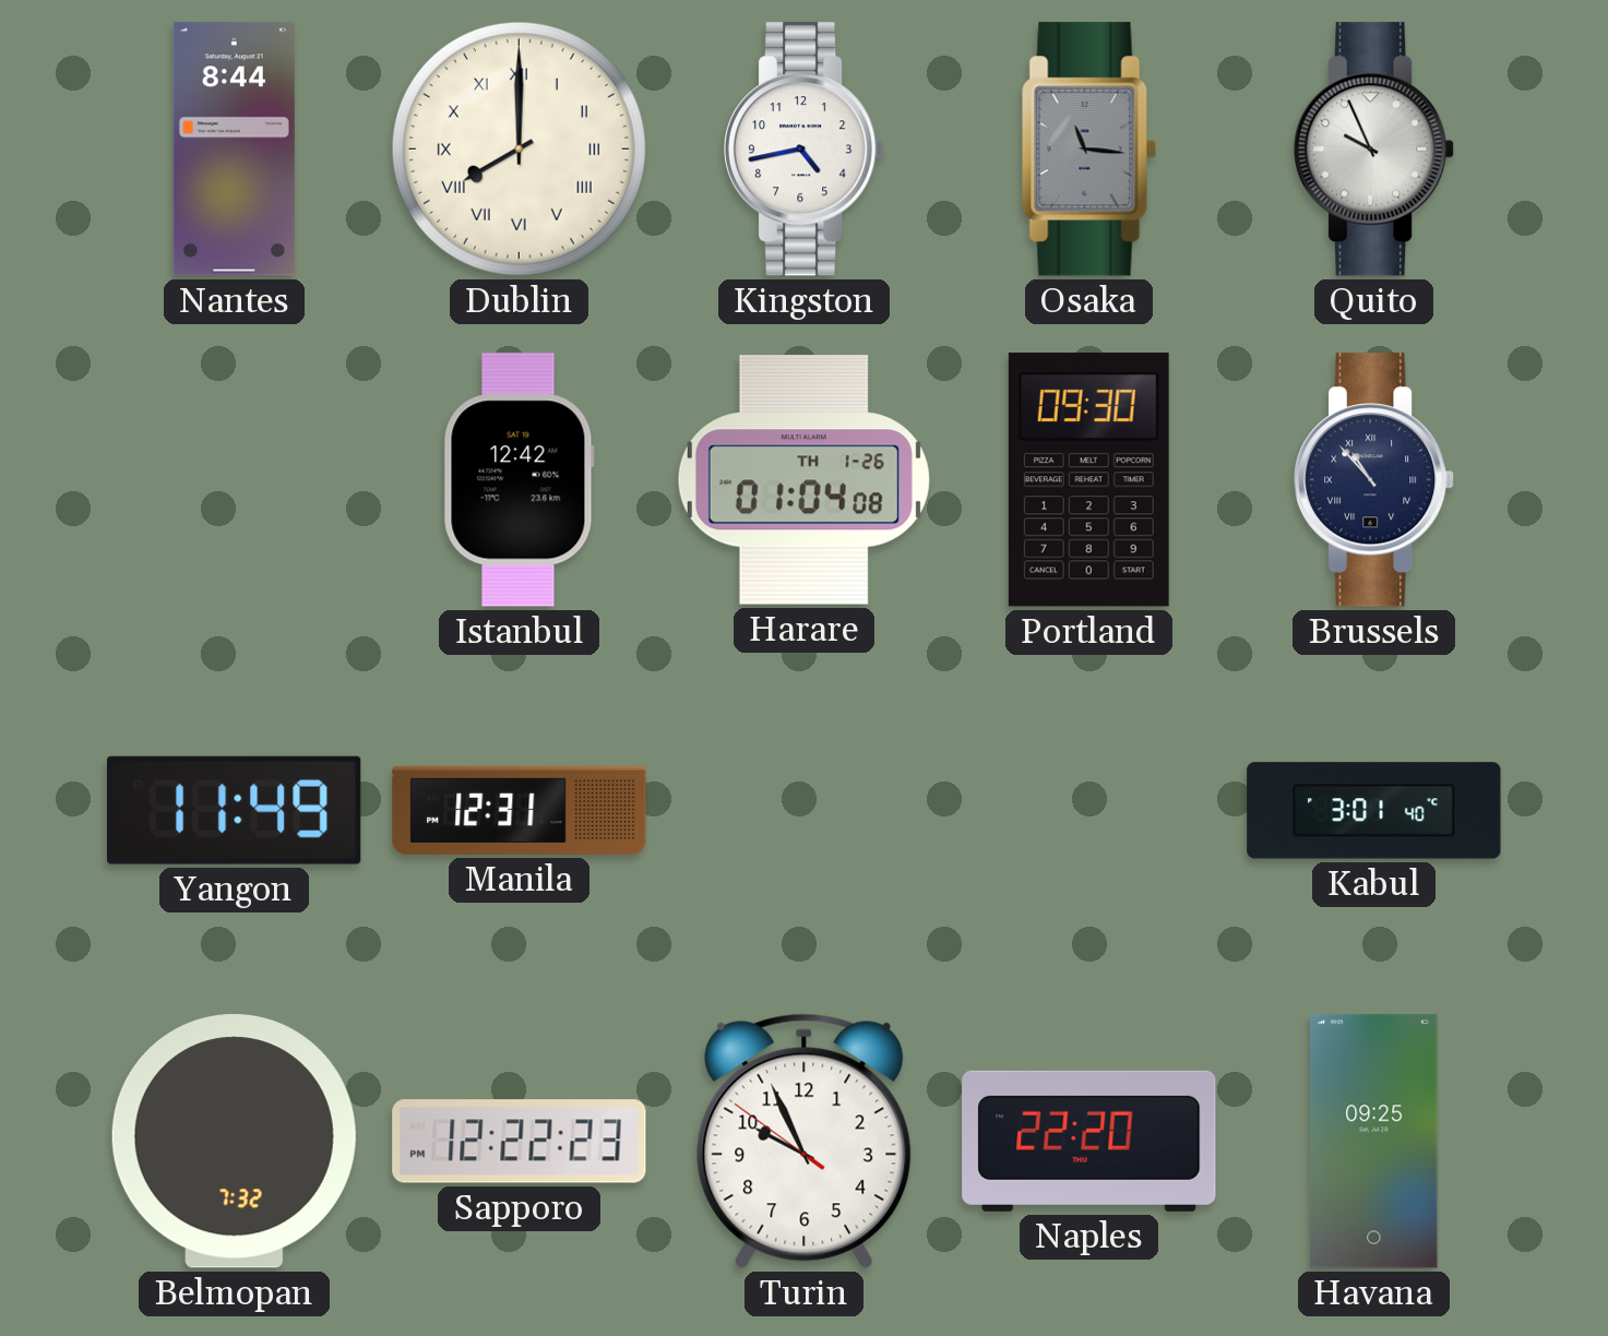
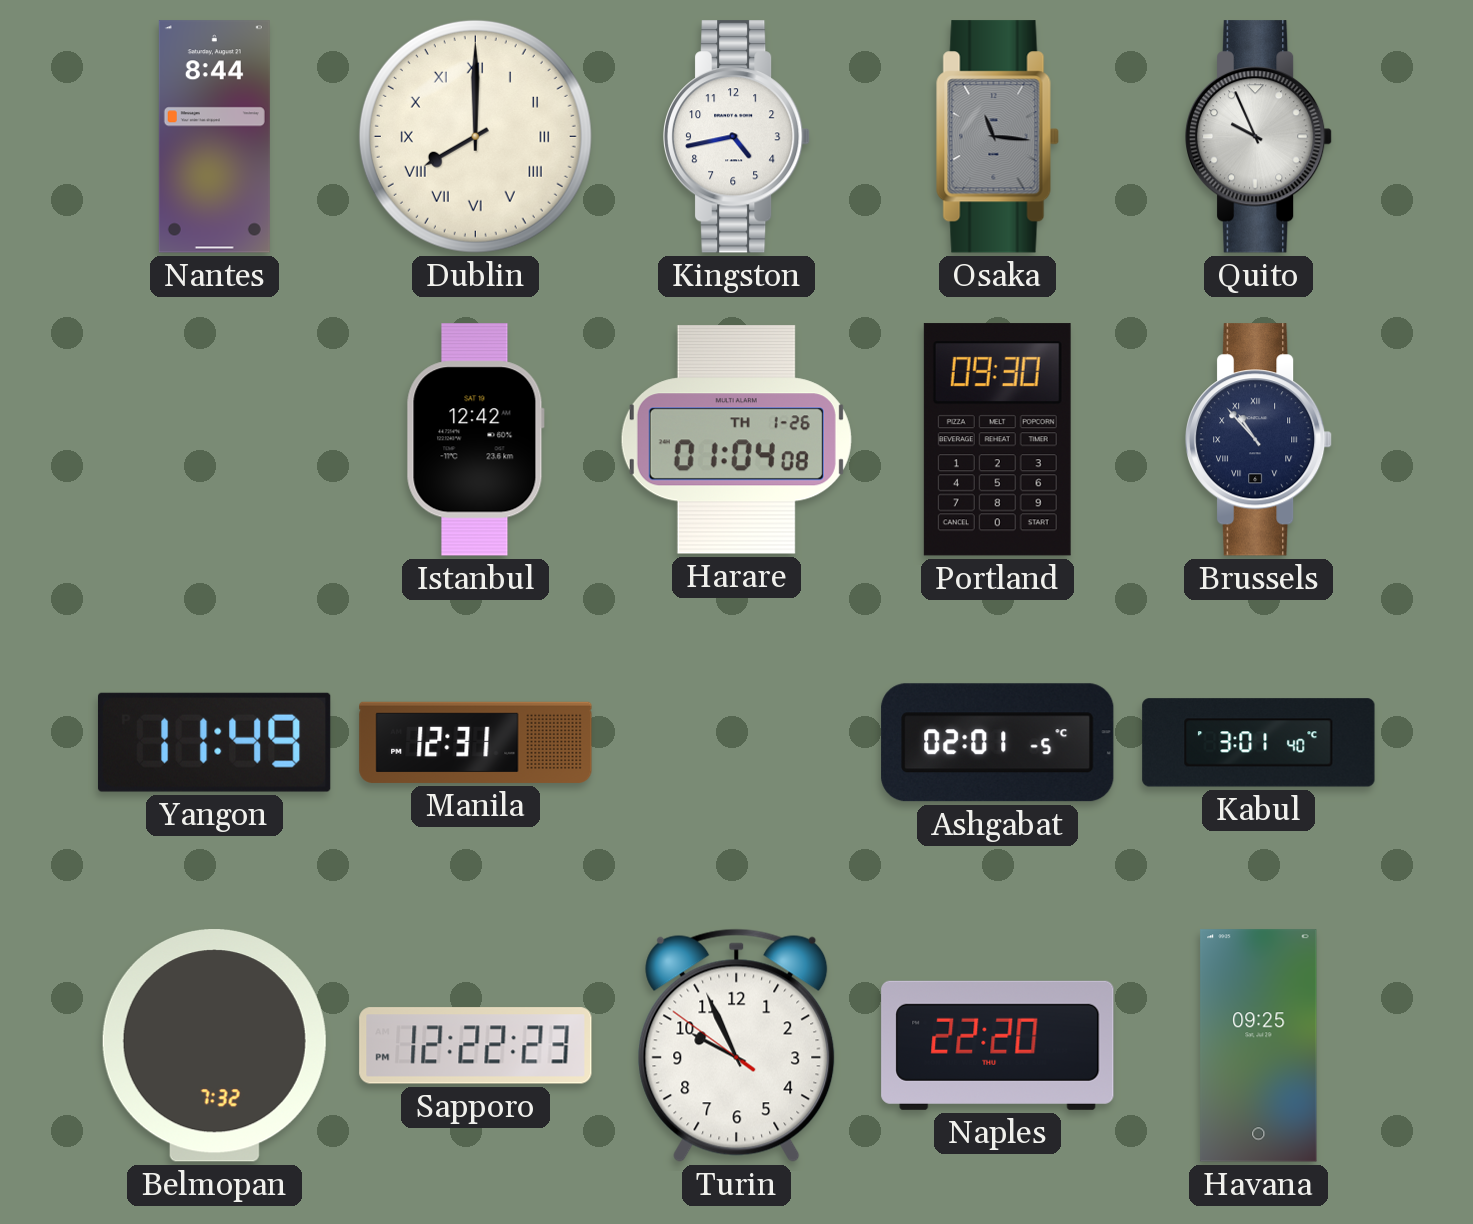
Ashgabat: none -> 02:01
